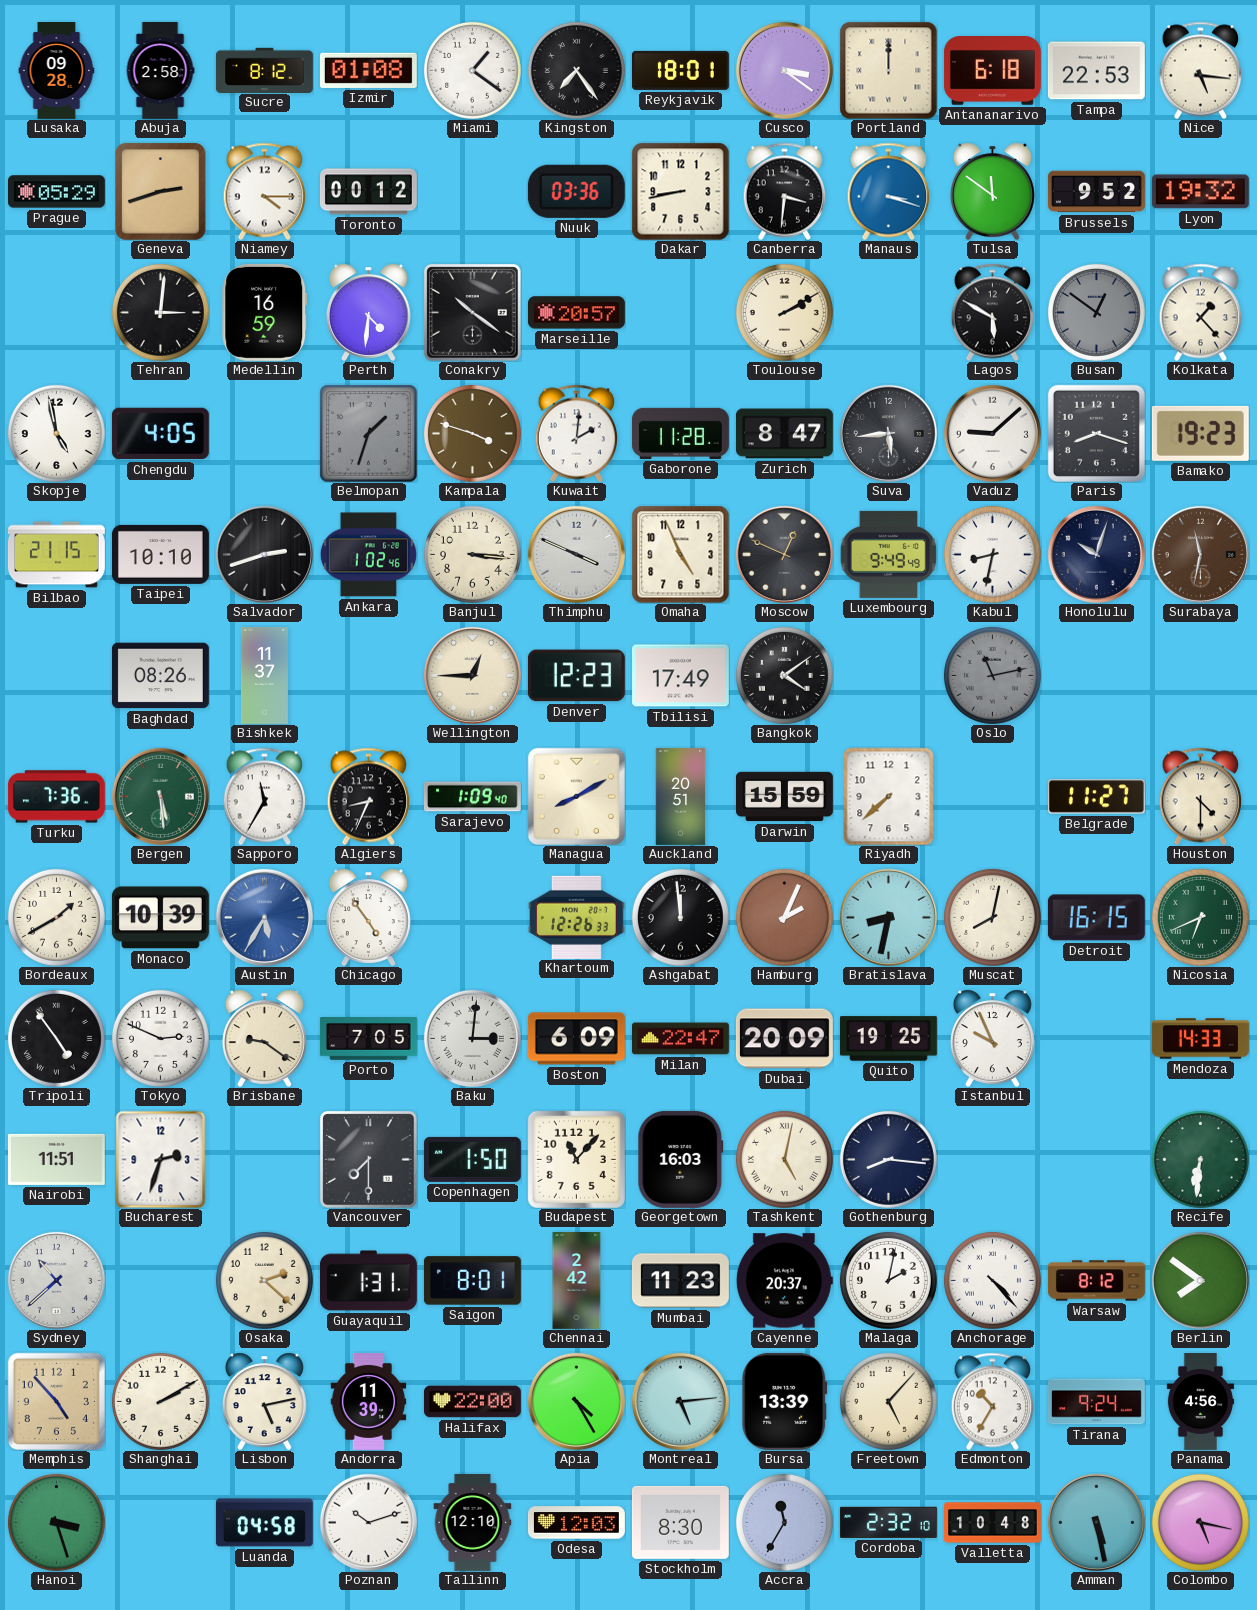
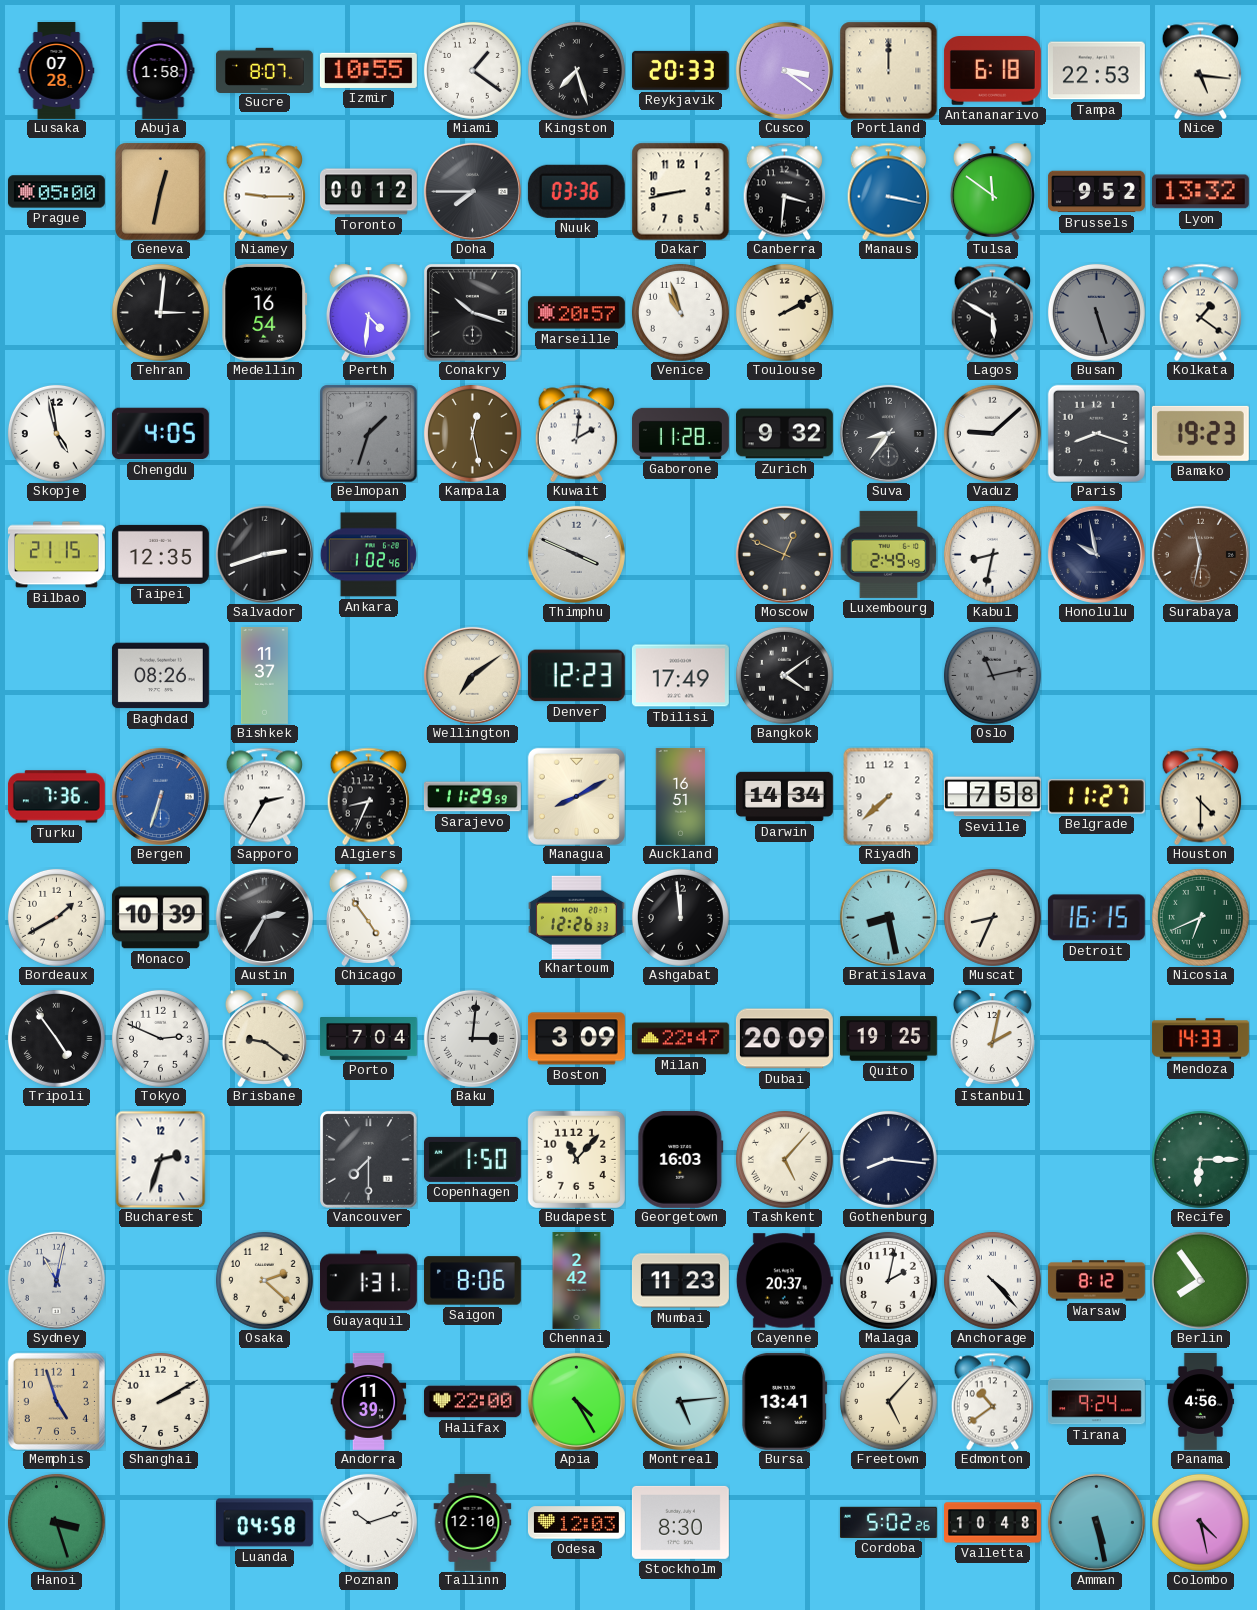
Lusaka: 09:28 -> 07:28
Abuja: 2:58 -> 1:58
Sucre: 8:12 -> 8:07
Izmir: 01:08 -> 10:55
Kingston: 7:24 -> 7:27
Reykjavik: 18:01 -> 20:33
Prague: 05:29 -> 05:00
Geneva: 2:42 -> 12:32
Niamey: 4:15 -> 9:15
Doha: none -> 7:45
Manaus: 3:18 -> 3:17
Lyon: 19:32 -> 13:32
Medellin: 16:59 -> 16:54
Conakry: 10:21 -> 10:18
Venice: none -> 10:57
Busan: 12:51 -> 5:27
Kolkata: 1:23 -> 1:21
Kampala: 3:48 -> 12:28
Zurich: 8:47 -> 9:32
Suva: 5:44 -> 8:36
Taipei: 10:10 -> 12:35
Banjul: 3:16 -> none
Omaha: 4:56 -> none
Luxembourg: 9:49 -> 2:49
Honolulu: 10:03 -> 9:58
Wellington: 12:45 -> 7:09
Bergen: 5:29 -> 6:33
Bergen dial: green -> blue
Sapporo: 11:35 -> 2:35
Sarajevo: 1:09 -> 11:29
Auckland: 20:51 -> 16:51
Darwin: 15:59 -> 14:34
Seville: none -> 7:58
Austin: 5:35 -> 2:35
Austin dial: blue -> black
Hamburg: 2:04 -> none
Bratislava: 8:32 -> 8:28
Muscat: 8:02 -> 8:34
Porto: 7:05 -> 7:04
Boston: 6:09 -> 3:09
Istanbul: 9:56 -> 2:02
Nairobi: 11:51 -> none
Tashkent: 5:02 -> 5:07
Recife: 6:31 -> 6:15
Sydney: 10:38 -> 11:02
Saigon: 8:01 -> 8:06
Berlin: 7:51 -> 7:54
Memphis: 4:53 -> 4:57
Lisbon: 5:13 -> none
Bursa: 13:39 -> 13:41
Edmonton: 10:35 -> 10:39
Accra: 11:35 -> none
Cordoba: 2:32 -> 5:02
Colombo: 5:17 -> 4:28
